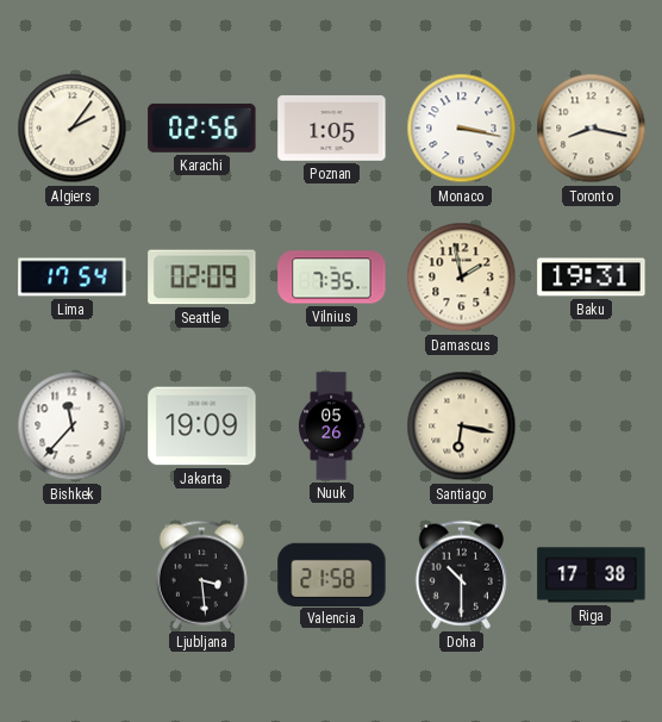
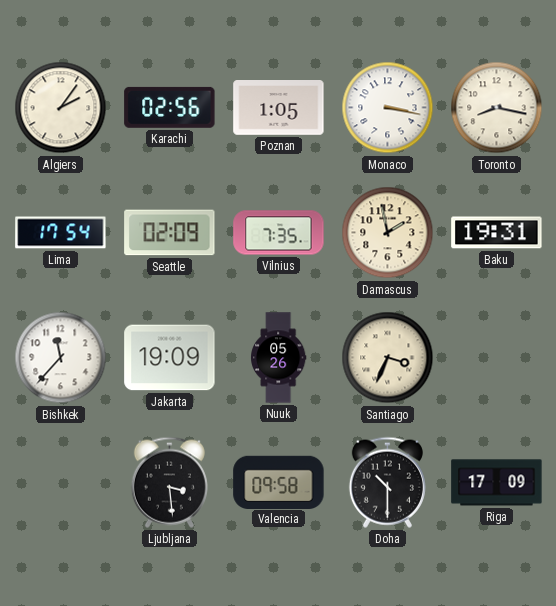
Santiago: 6:17 -> 3:34
Valencia: 21:58 -> 09:58
Riga: 17:38 -> 17:09
